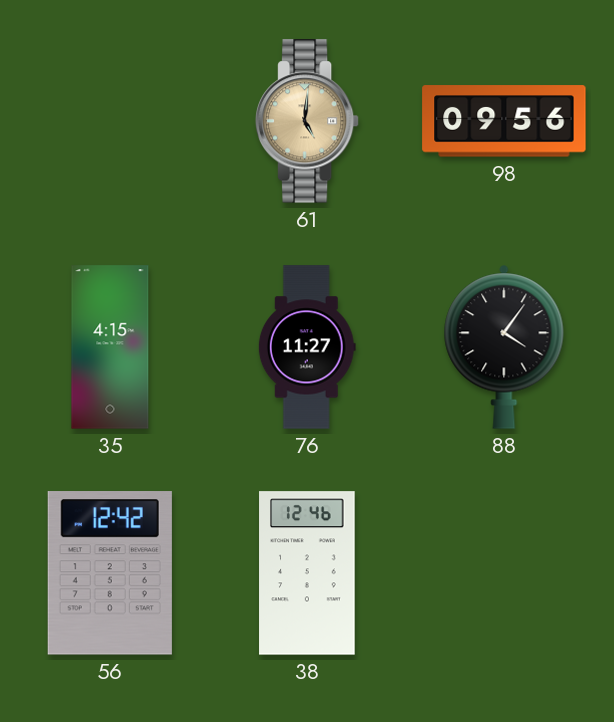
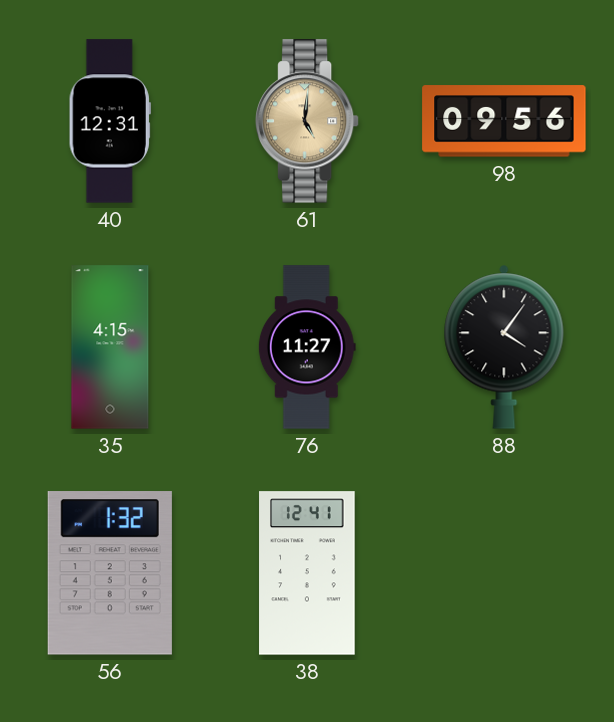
40: none -> 12:31
56: 12:42 -> 1:32
38: 12:46 -> 12:41
